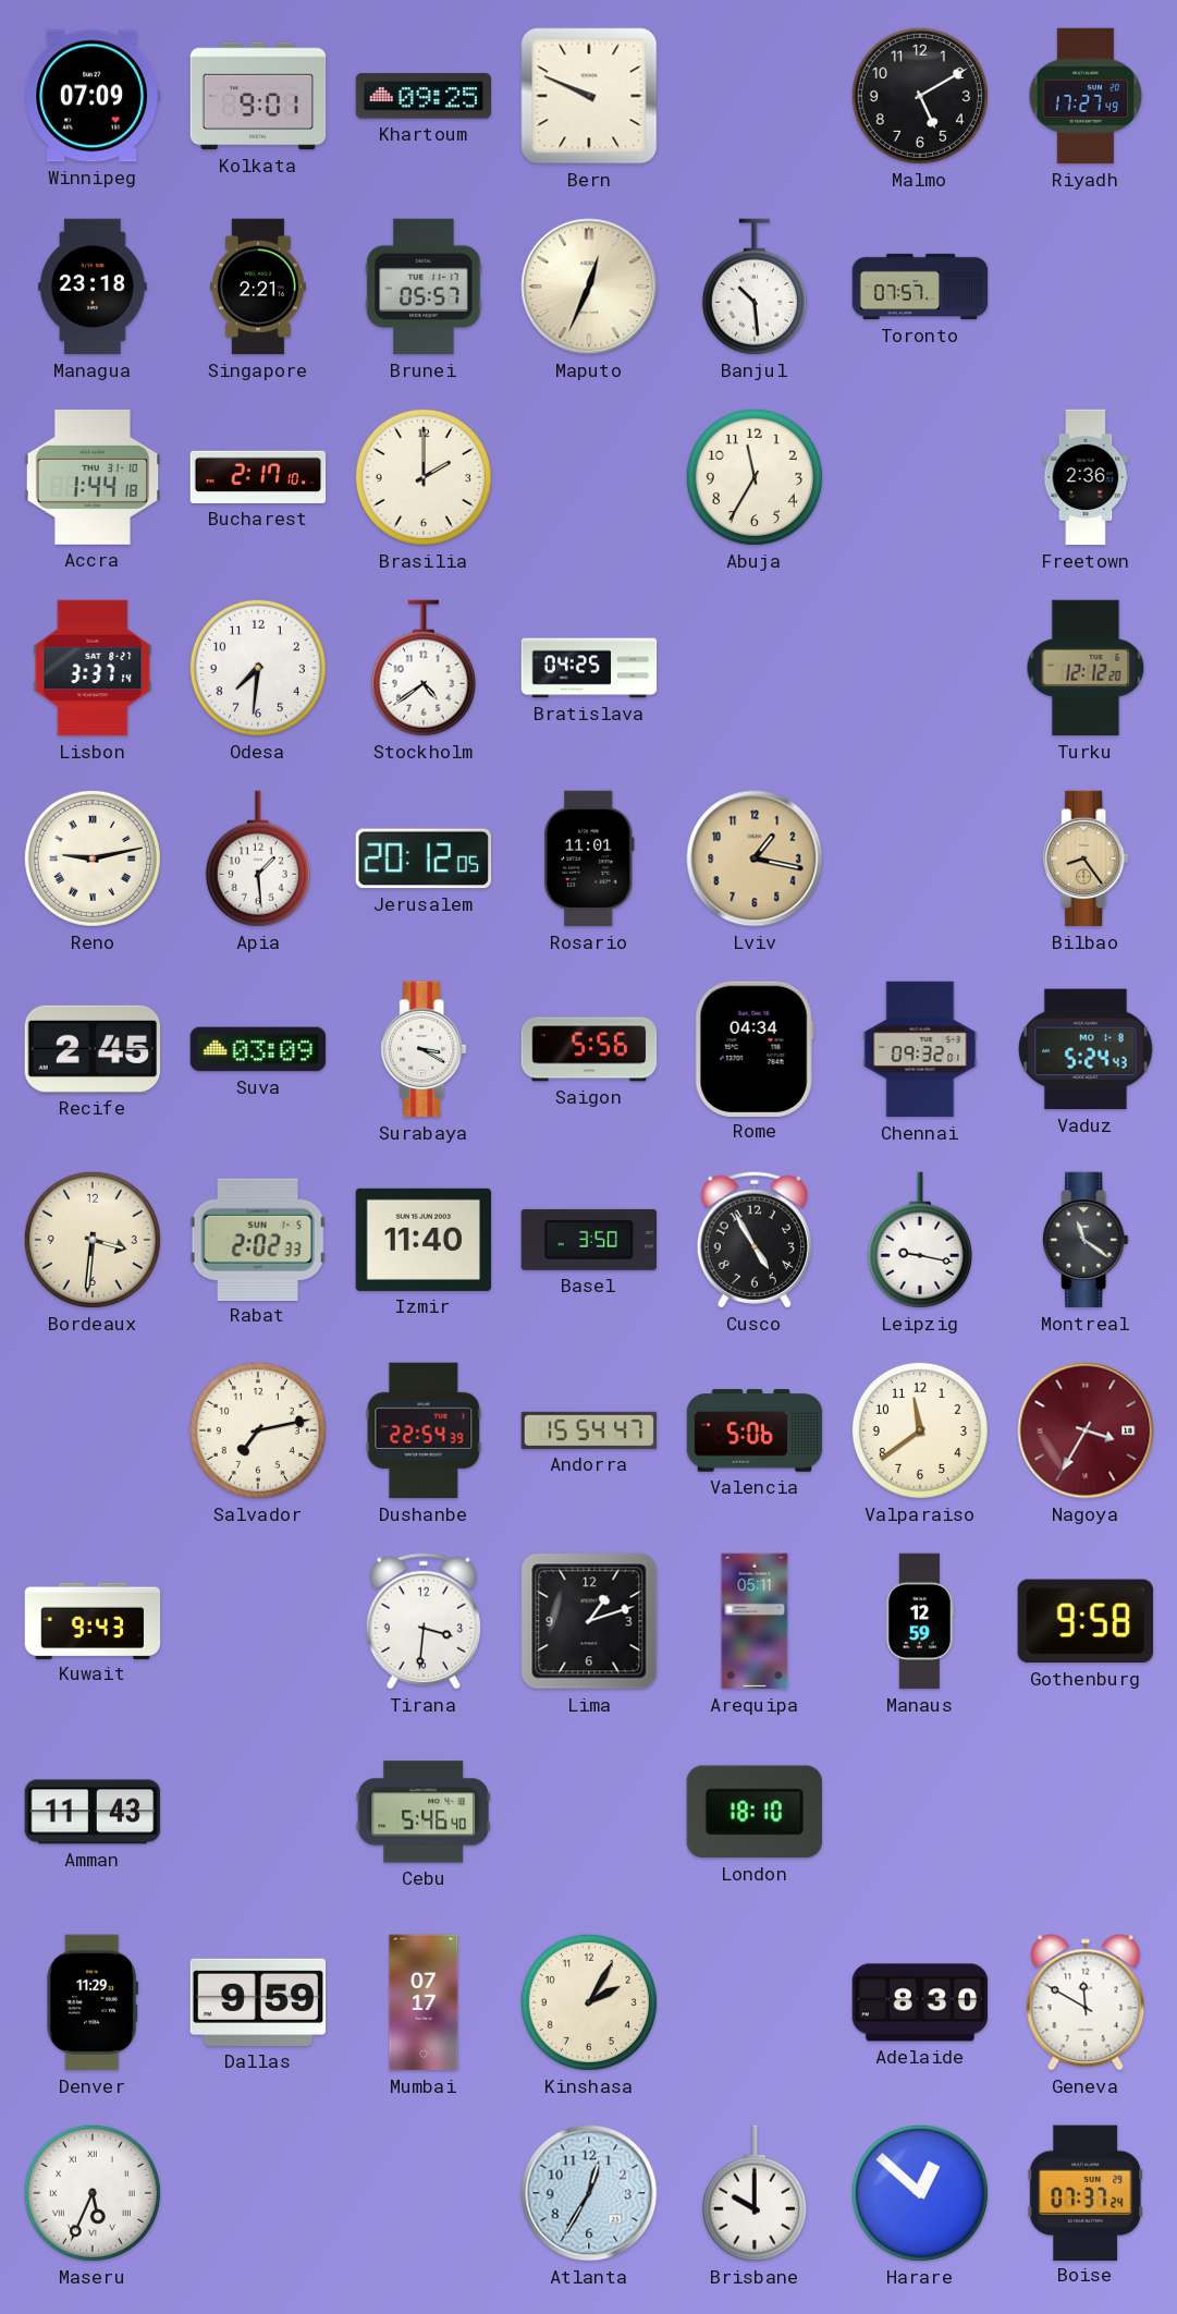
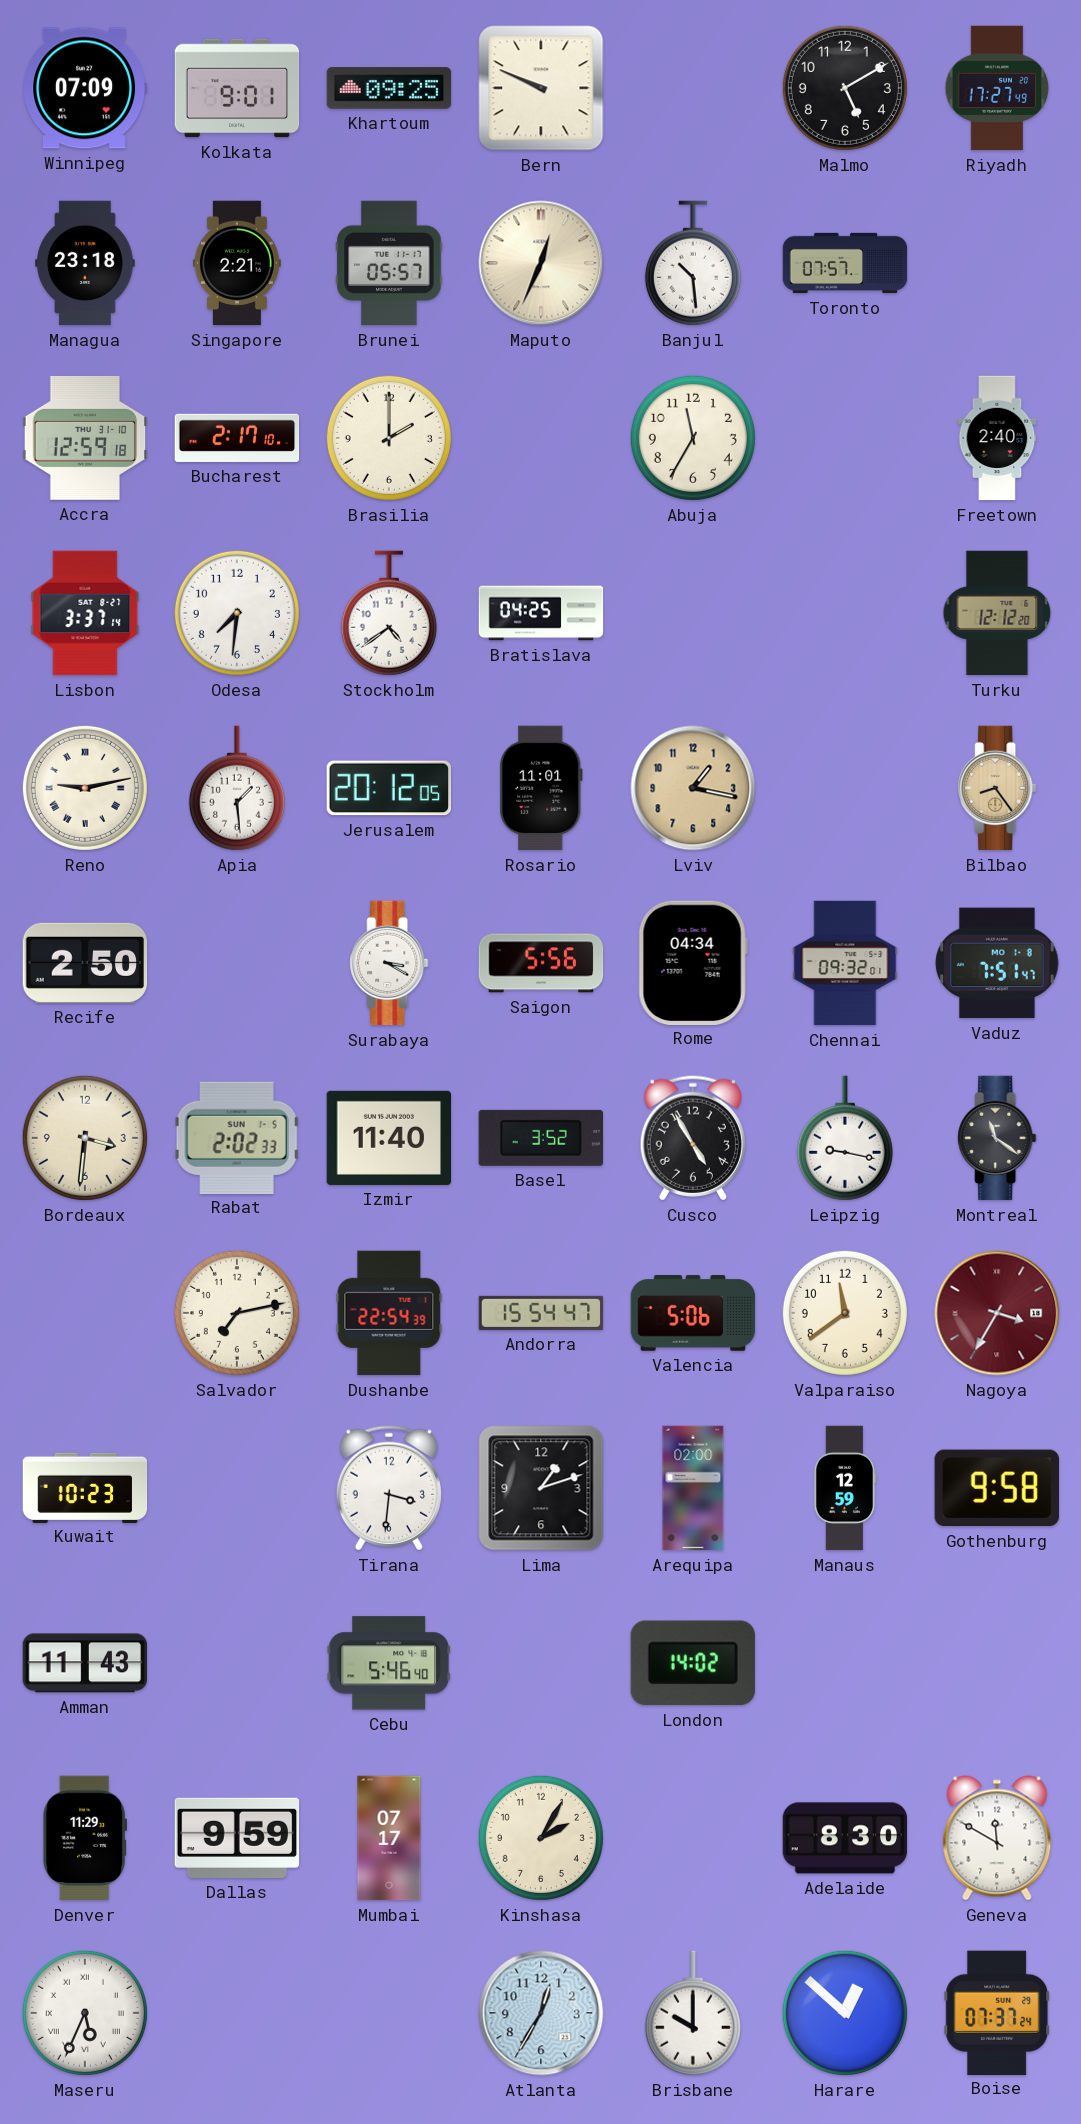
Accra: 1:44 -> 12:59
Freetown: 2:36 -> 2:40
Recife: 2:45 -> 2:50
Suva: 03:09 -> none
Vaduz: 5:24 -> 7:51
Basel: 3:50 -> 3:52
Kuwait: 9:43 -> 10:23
Arequipa: 05:11 -> 02:00
London: 18:10 -> 14:02
